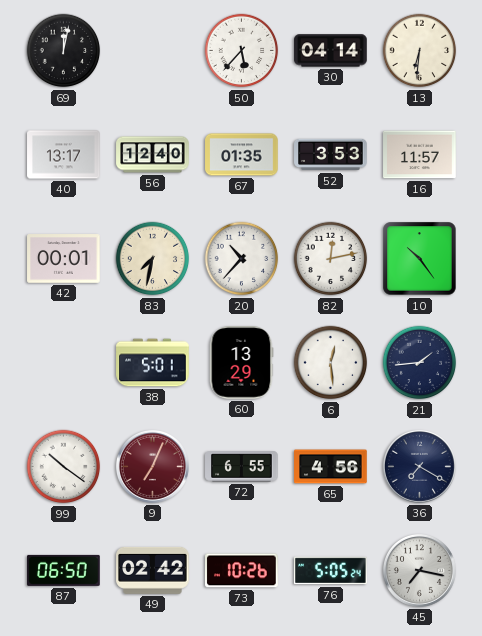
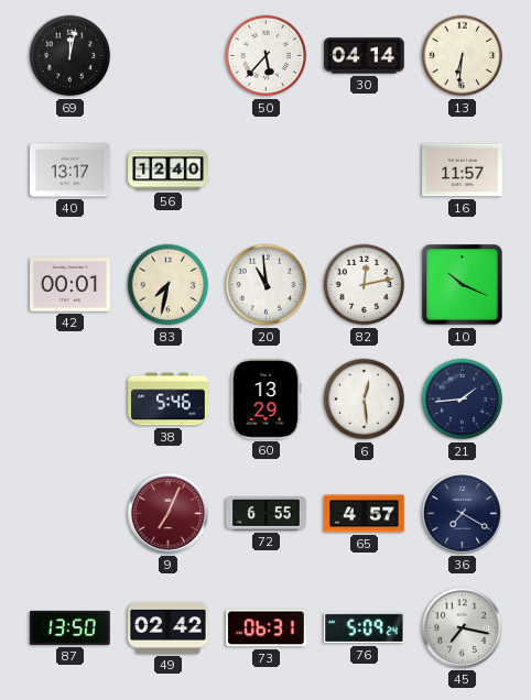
67: 01:35 -> none
52: 3:53 -> none
20: 10:37 -> 10:59
10: 10:24 -> 10:19
38: 5:01 -> 5:46
99: 10:21 -> none
65: 4:56 -> 4:57
87: 06:50 -> 13:50
73: 10:26 -> 06:31
76: 5:05 -> 5:09
